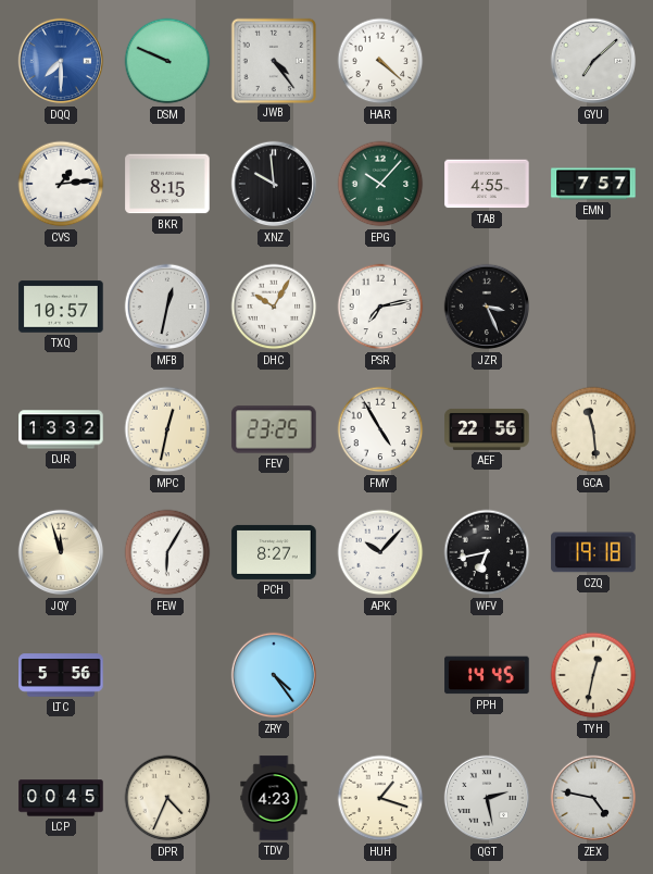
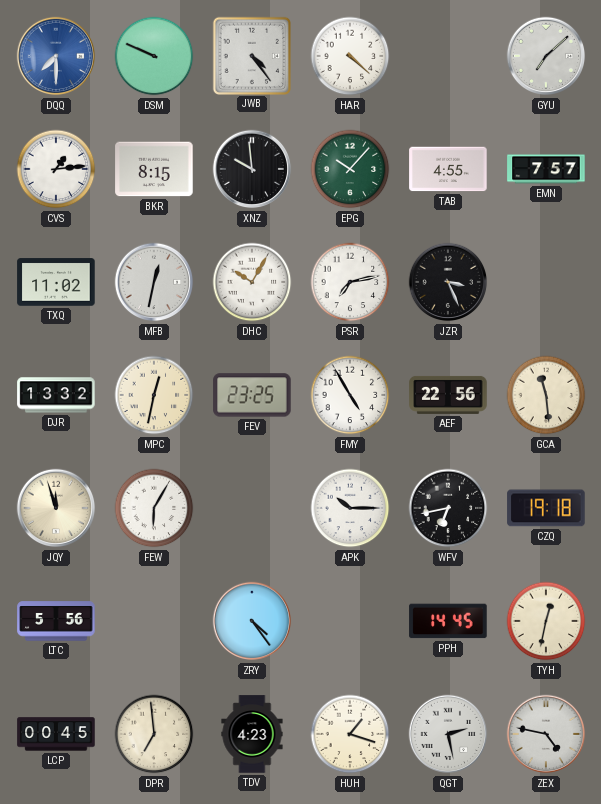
TXQ: 10:57 -> 11:02
PCH: 8:27 -> none
APK: 10:07 -> 10:15
DPR: 4:34 -> 6:59
